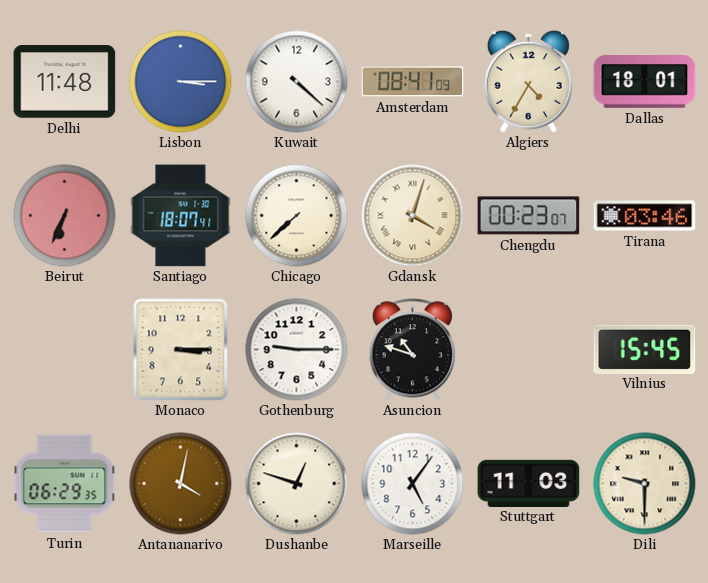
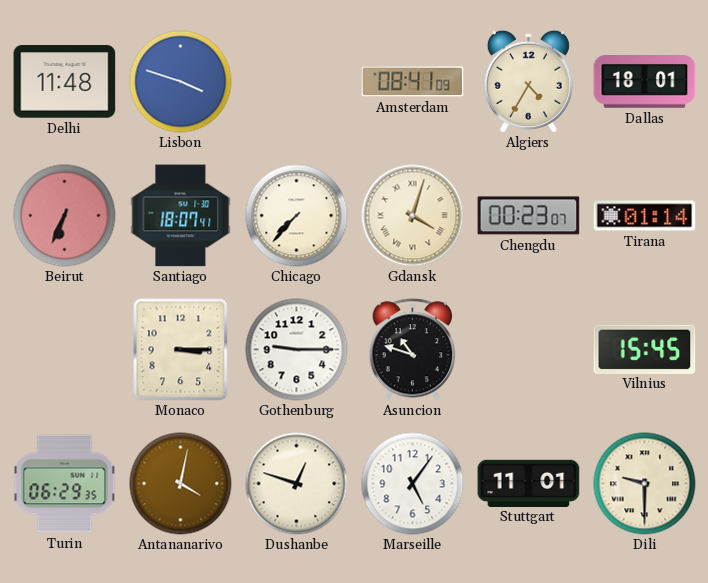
Lisbon: 3:15 -> 3:48
Kuwait: 4:22 -> none
Chicago: 7:38 -> 7:37
Tirana: 03:46 -> 01:14
Stuttgart: 11:03 -> 11:01
